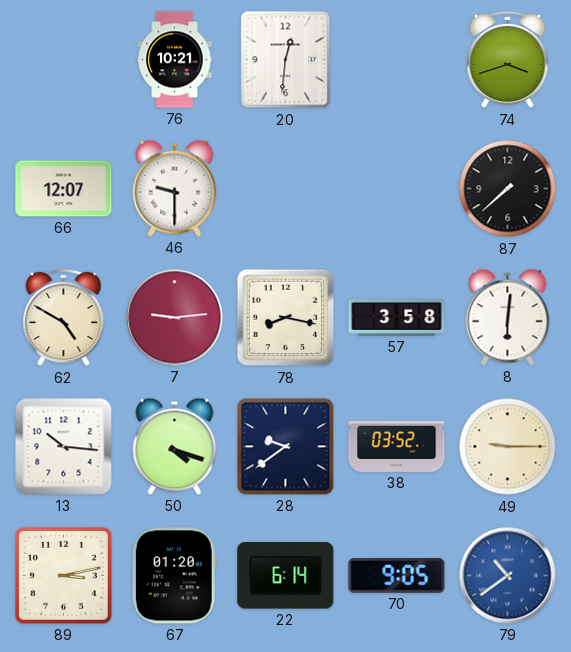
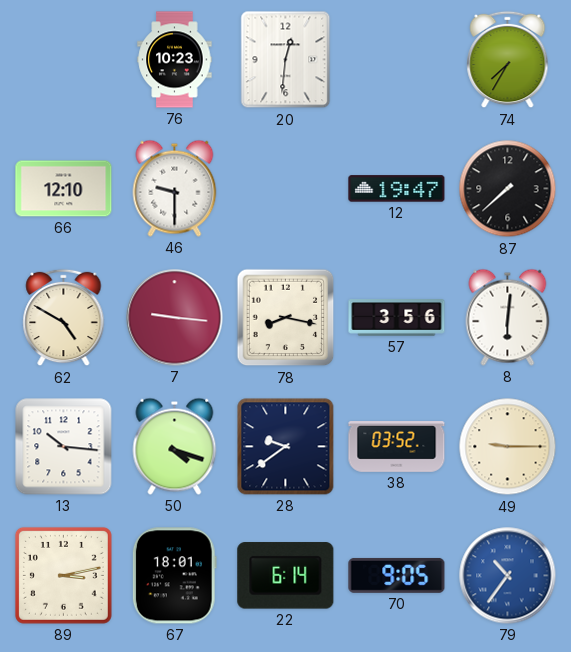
76: 10:21 -> 10:23
74: 3:42 -> 7:35
66: 12:07 -> 12:10
12: none -> 19:47
7: 9:14 -> 9:16
57: 3:58 -> 3:56
67: 01:20 -> 18:01
79: 10:39 -> 10:36
